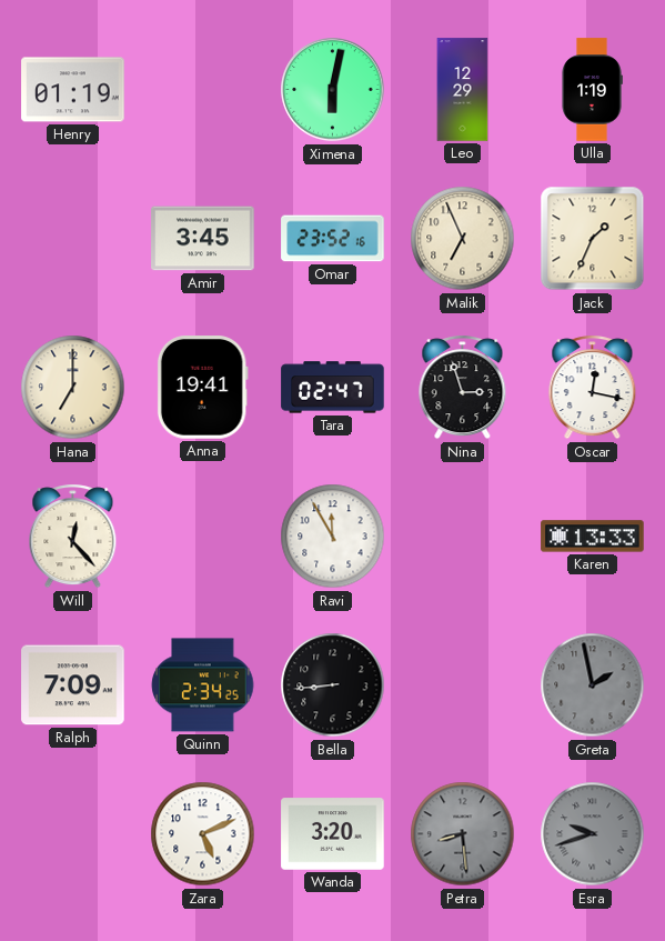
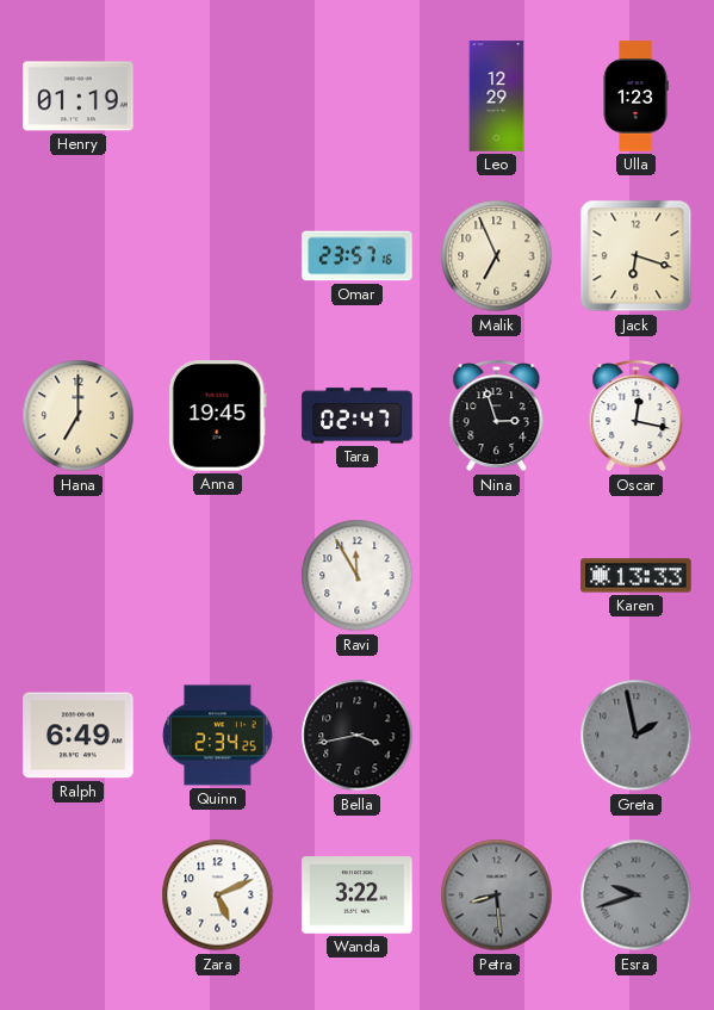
Ximena: 6:02 -> none
Ulla: 1:19 -> 1:23
Amir: 3:45 -> none
Omar: 23:52 -> 23:57
Jack: 1:34 -> 6:18
Anna: 19:41 -> 19:45
Will: 12:23 -> none
Ralph: 7:09 -> 6:49
Bella: 8:44 -> 3:43
Wanda: 3:20 -> 3:22
